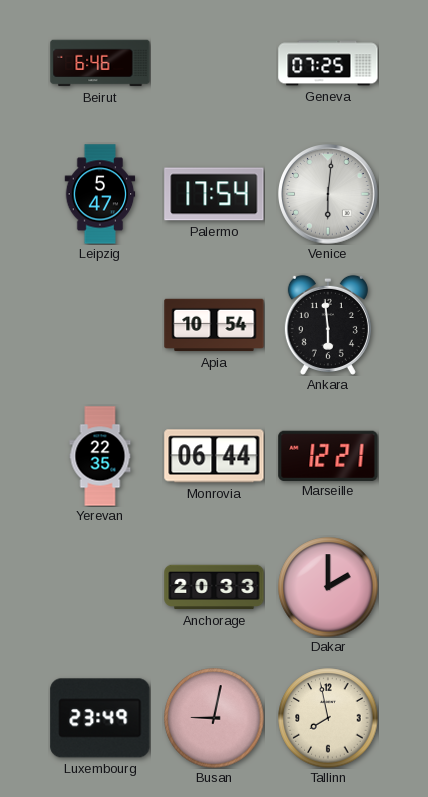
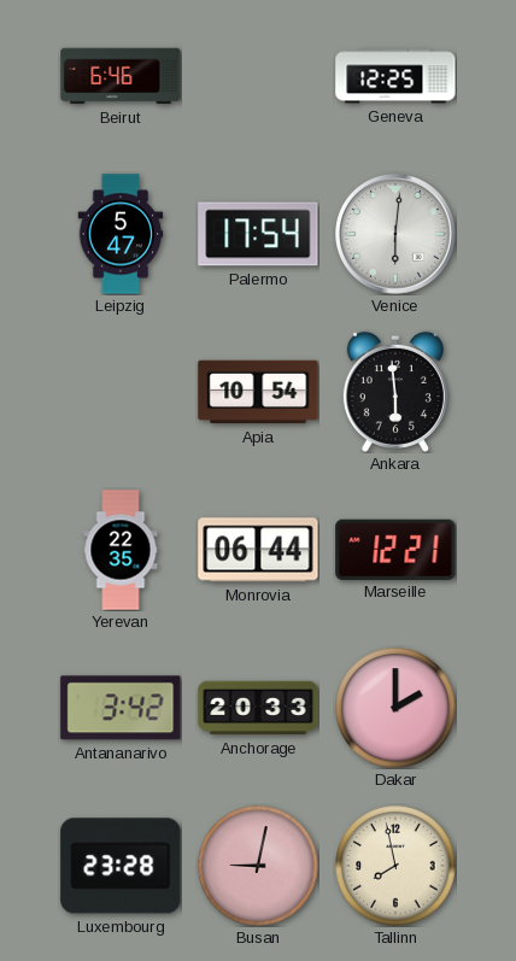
Geneva: 07:25 -> 12:25
Antananarivo: none -> 3:42
Luxembourg: 23:49 -> 23:28
